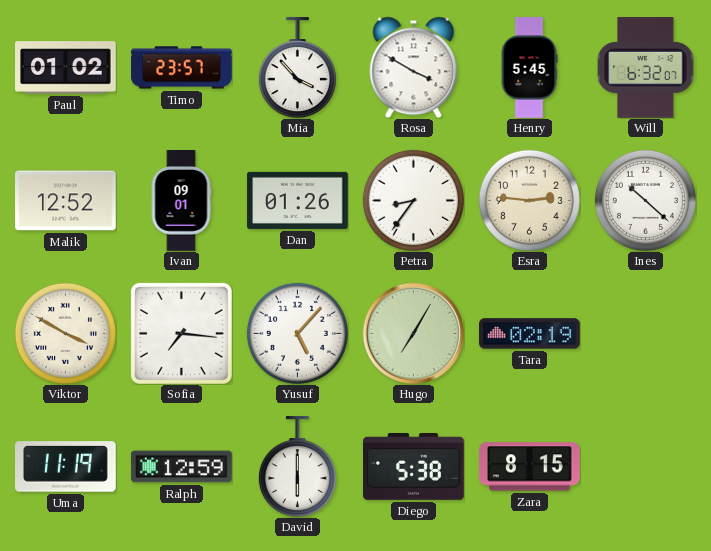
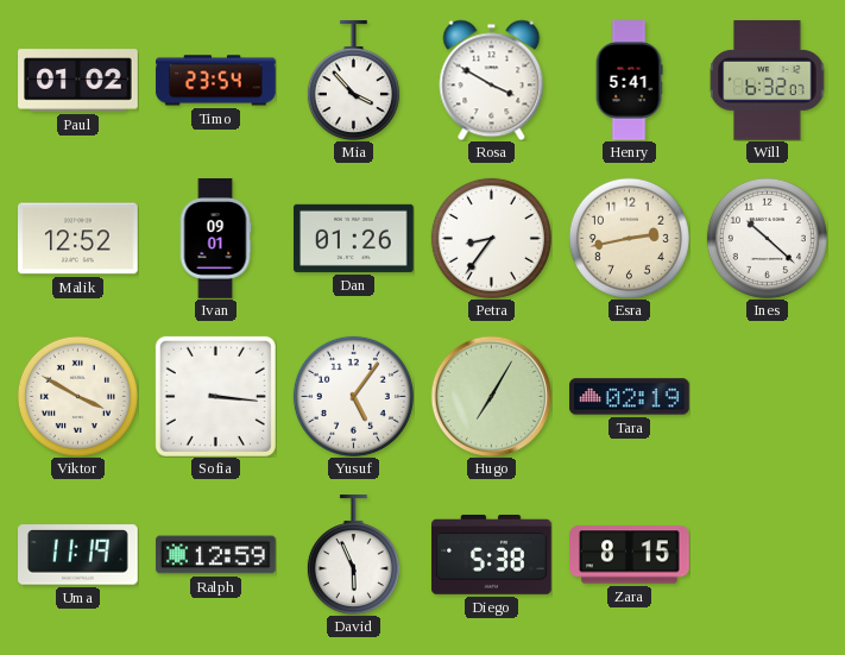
Timo: 23:57 -> 23:54
Henry: 5:45 -> 5:41
Esra: 2:46 -> 2:43
Sofia: 7:16 -> 3:16
Yusuf: 5:07 -> 5:06
David: 6:00 -> 5:56
